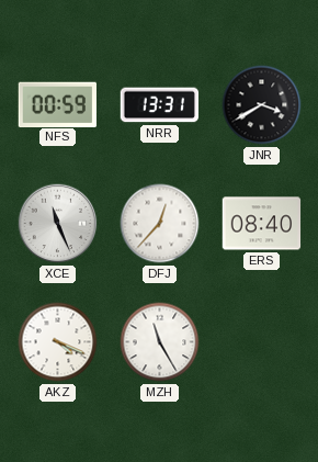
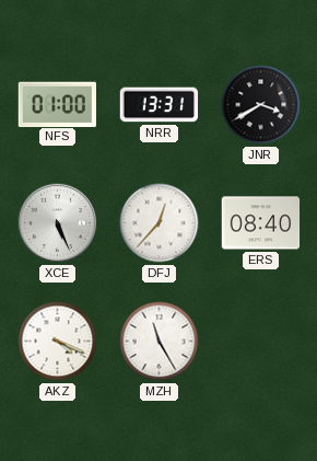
NFS: 00:59 -> 01:00
XCE: 11:26 -> 5:26
